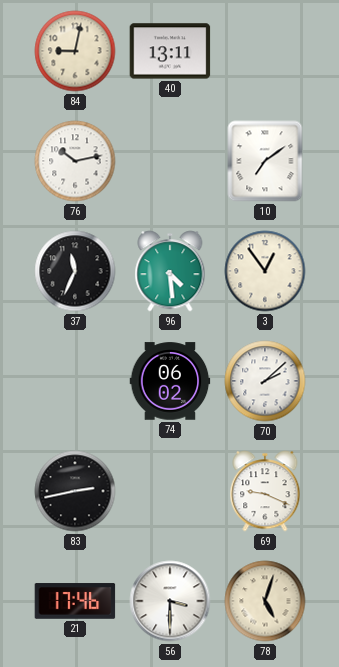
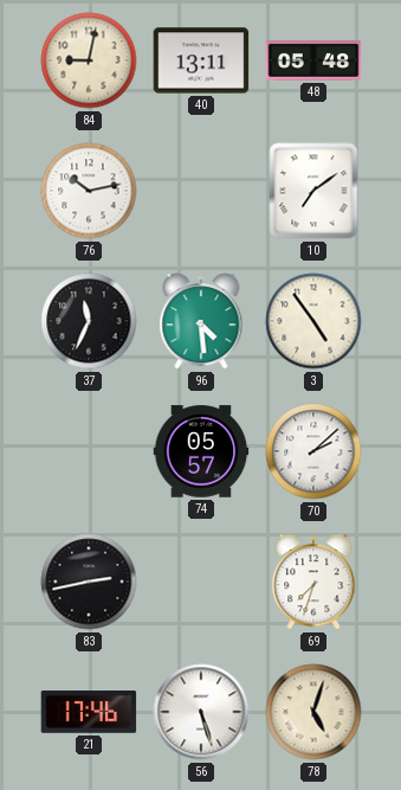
48: none -> 05:48
3: 12:54 -> 4:54
74: 06:02 -> 05:57
69: 9:19 -> 7:33
56: 3:30 -> 5:27
